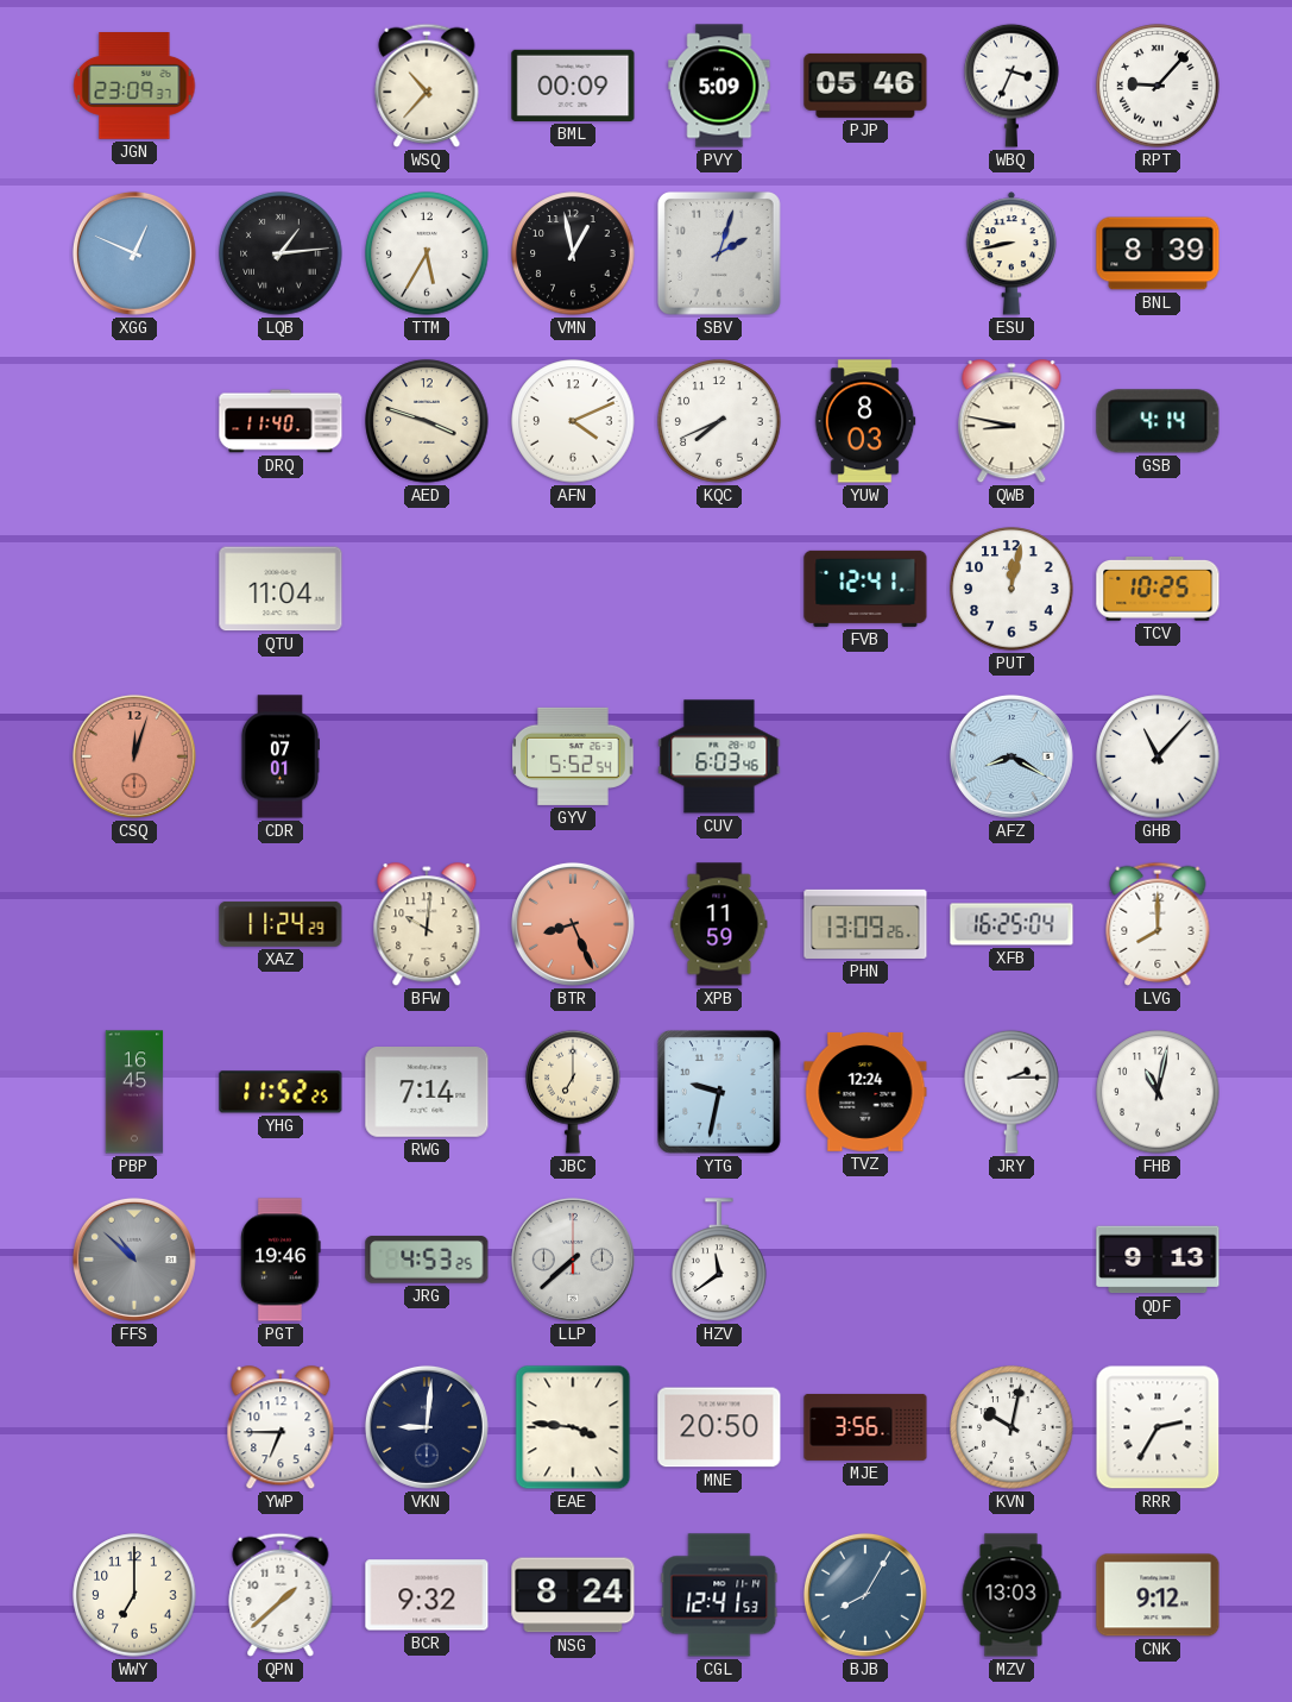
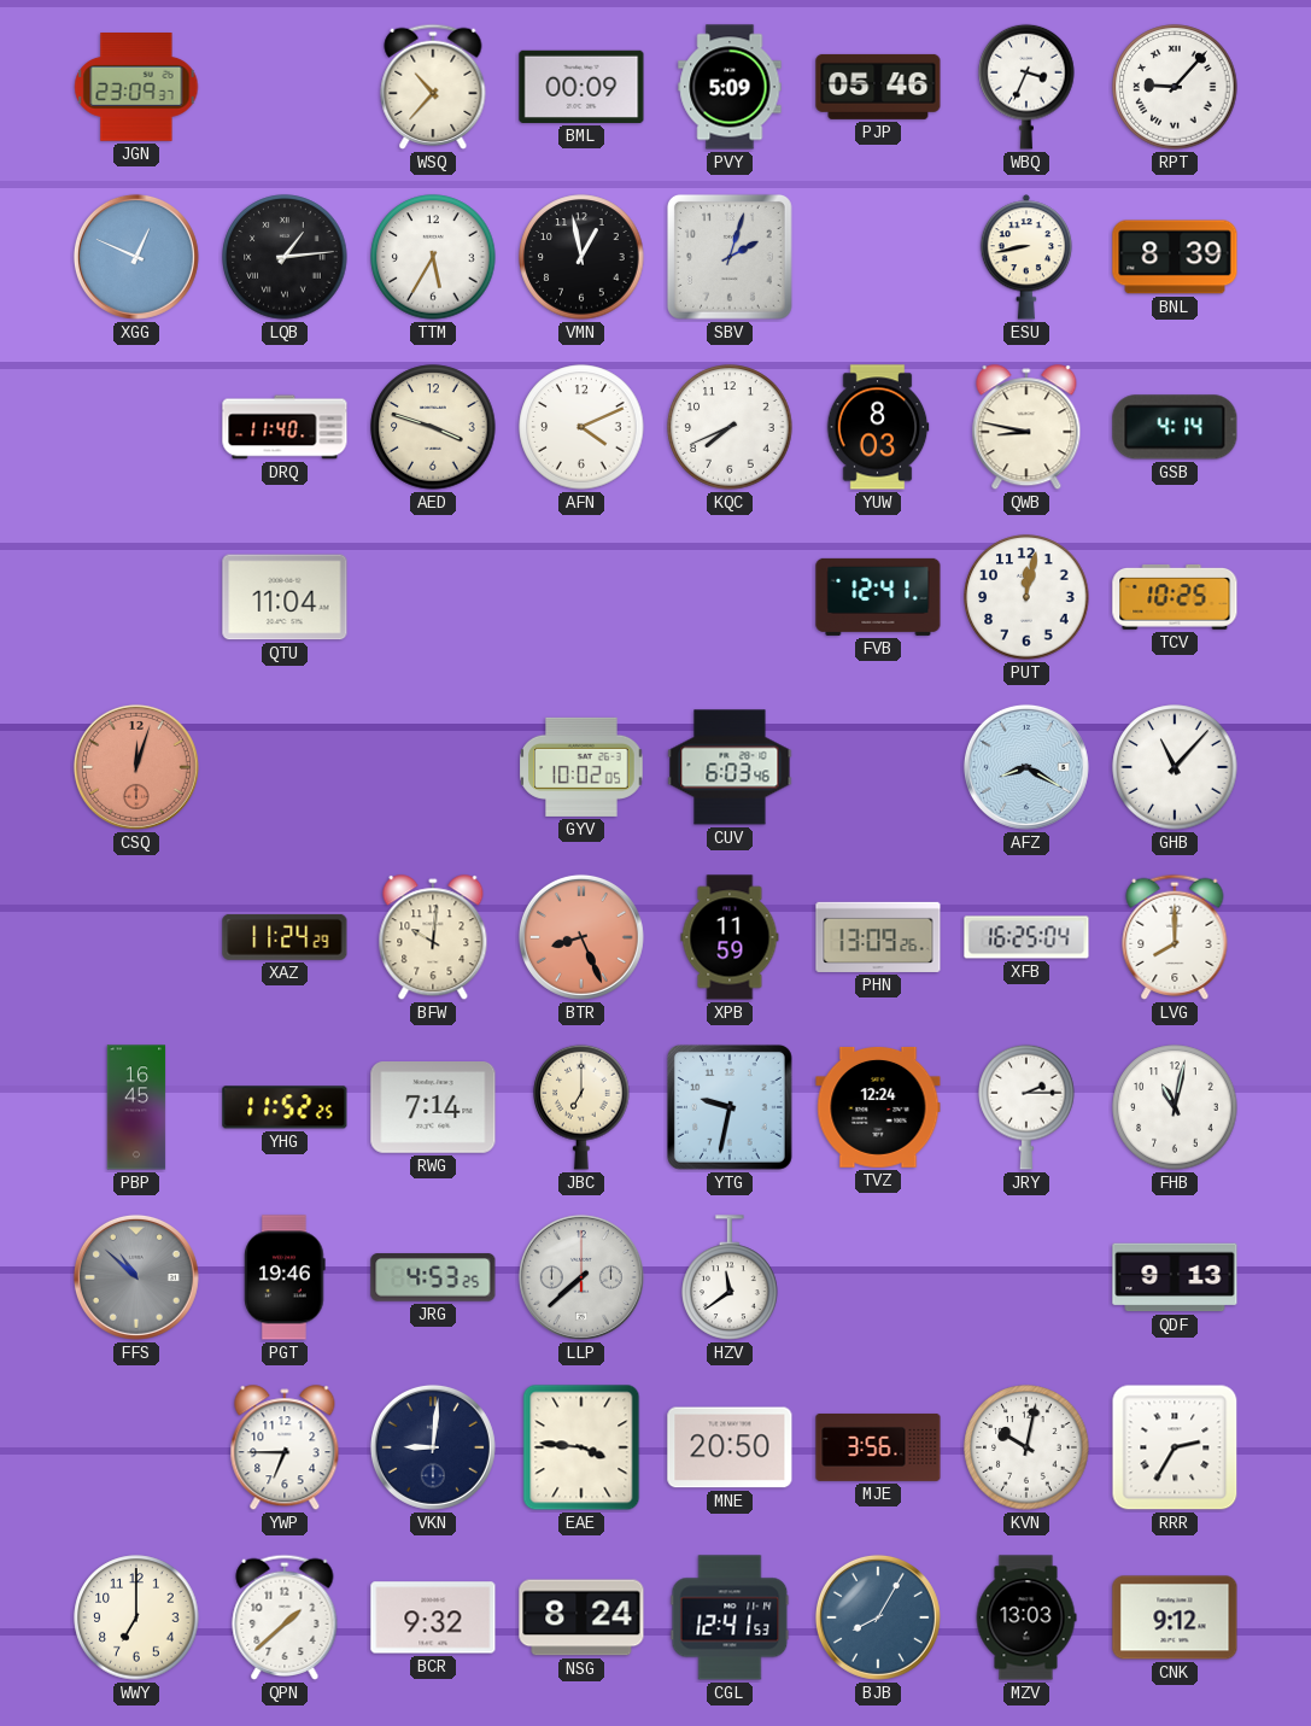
CDR: 07:01 -> none
GYV: 5:52 -> 10:02
